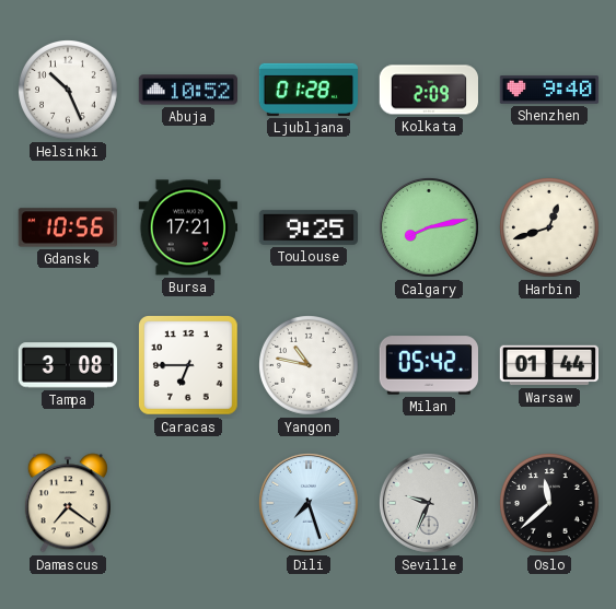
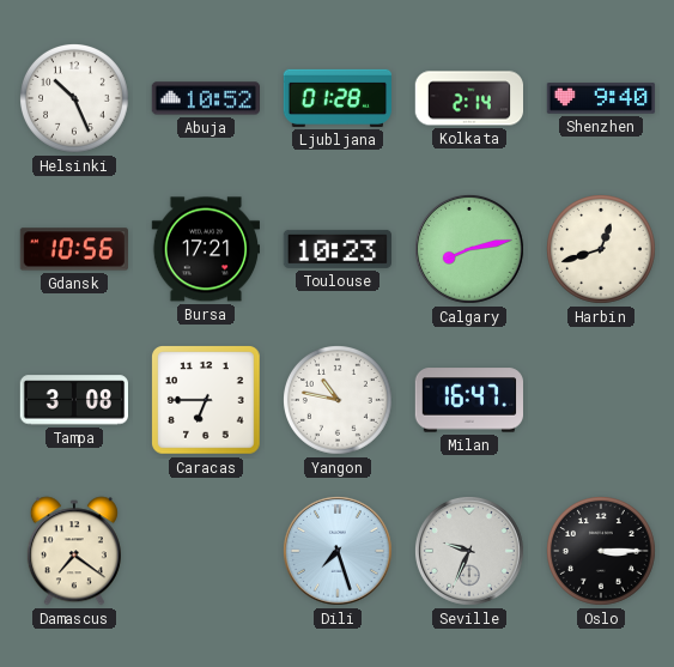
Kolkata: 2:09 -> 2:14
Toulouse: 9:25 -> 10:23
Milan: 05:42 -> 16:47
Warsaw: 01:44 -> none
Oslo: 11:38 -> 3:15
